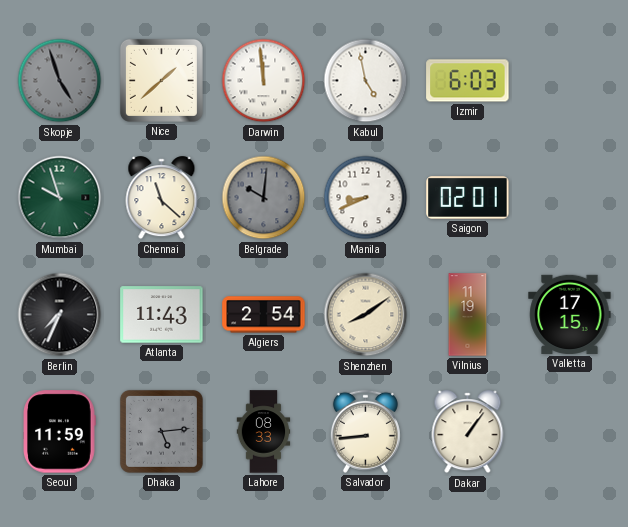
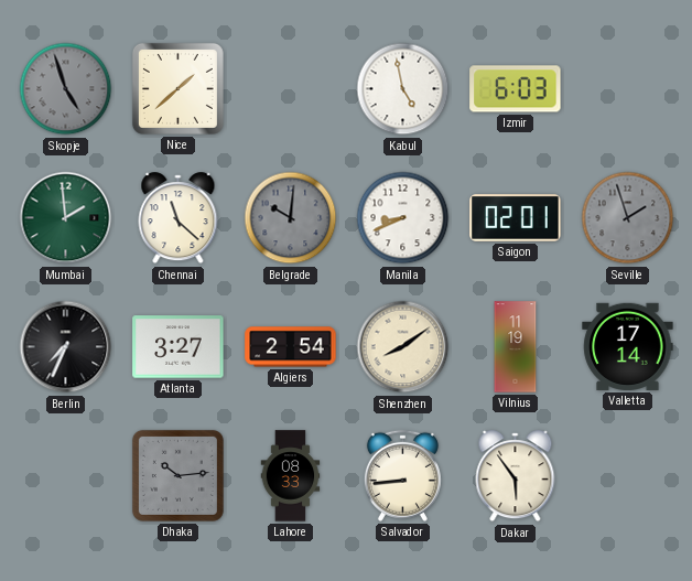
Darwin: 11:59 -> none
Mumbai: 9:57 -> 1:59
Seville: none -> 1:57
Atlanta: 11:43 -> 3:27
Valletta: 17:15 -> 17:14
Seoul: 11:59 -> none
Dhaka: 5:14 -> 10:14
Dakar: 1:06 -> 5:54
